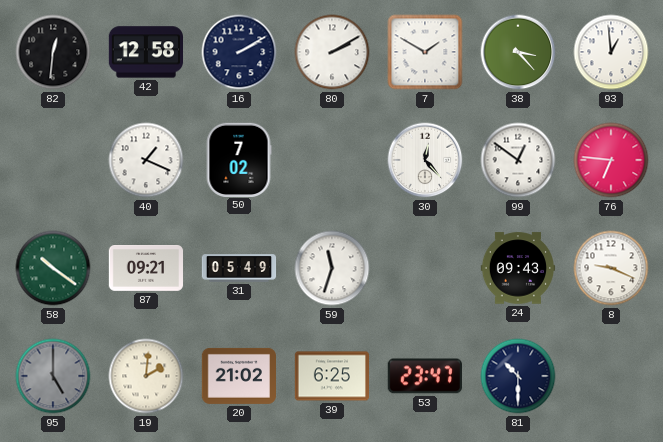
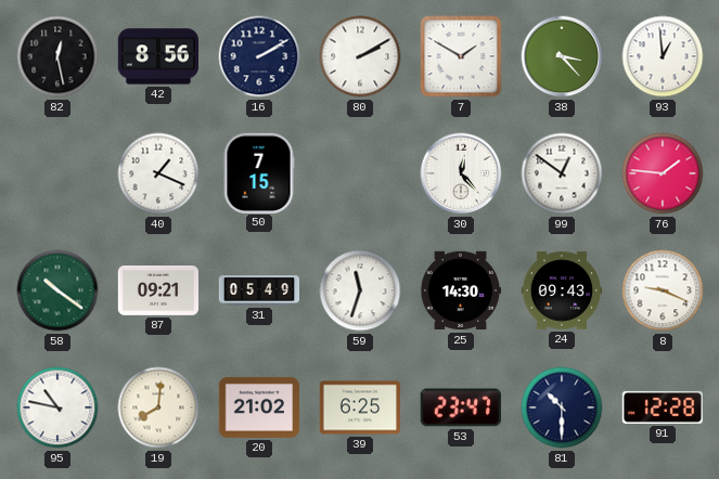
82: 12:31 -> 12:28
42: 12:58 -> 8:56
50: 7:02 -> 7:15
76: 6:46 -> 1:46
25: none -> 14:30
95: 5:00 -> 10:47
95 dial: grey -> white
19: 2:01 -> 8:01
91: none -> 12:28
